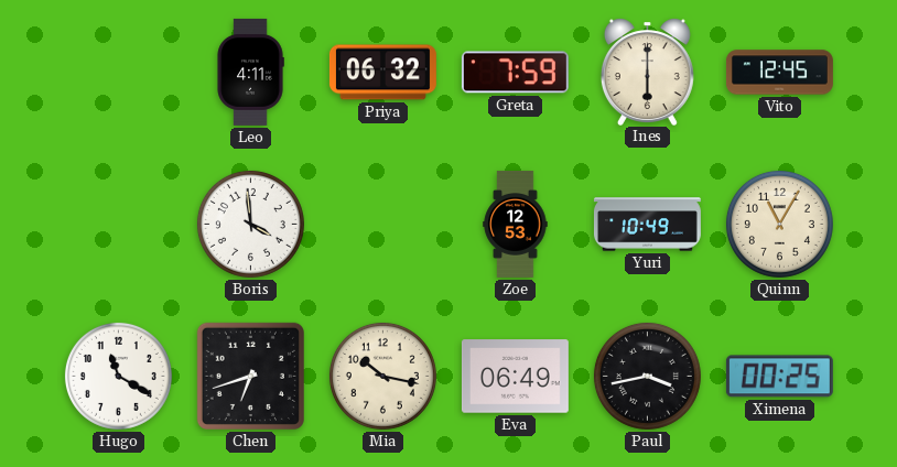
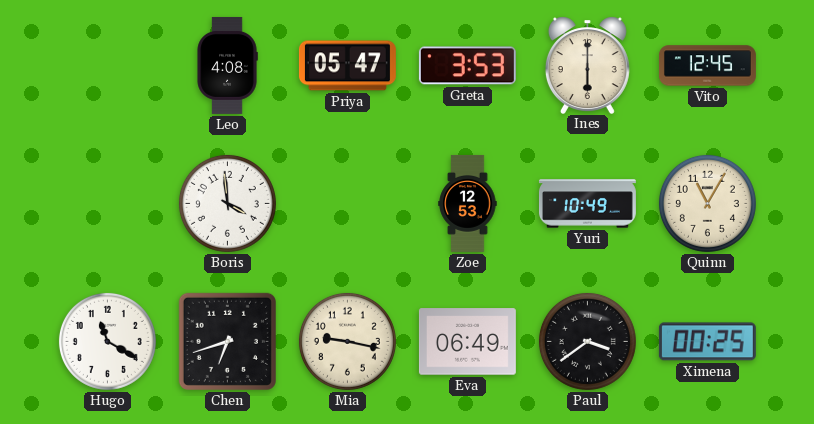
Leo: 4:11 -> 4:08
Priya: 06:32 -> 05:47
Greta: 7:59 -> 3:53
Mia: 10:17 -> 9:17
Paul: 3:43 -> 3:39
